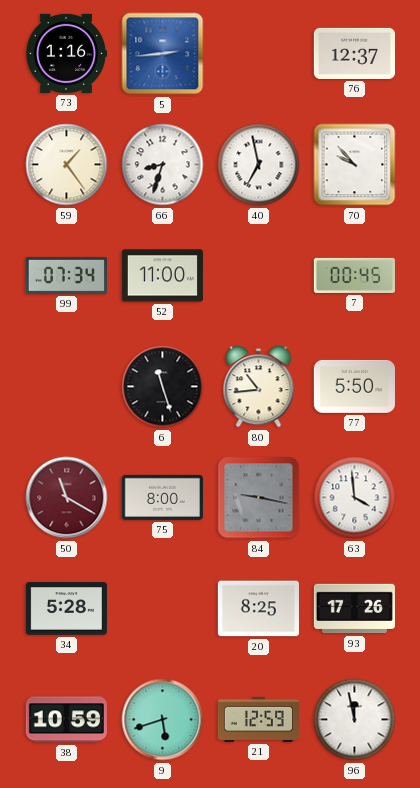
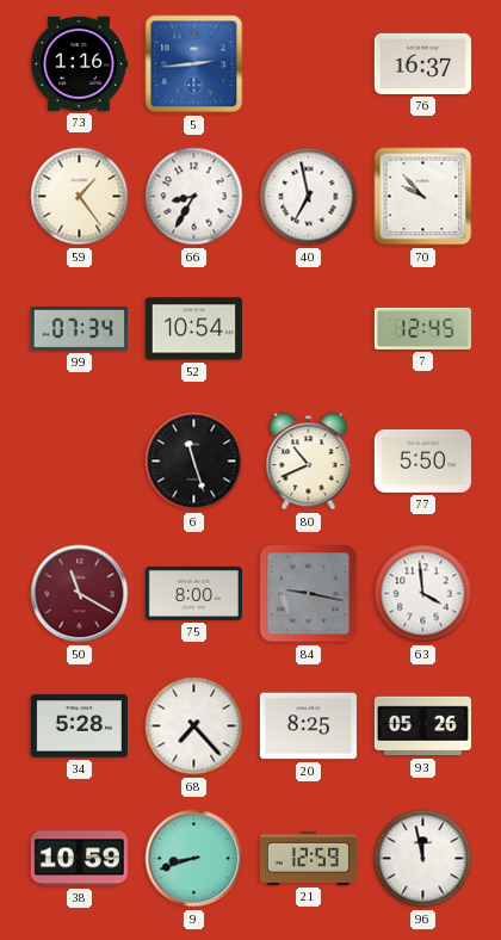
76: 12:37 -> 16:37
66: 8:33 -> 8:35
52: 11:00 -> 10:54
7: 00:45 -> 12:45
80: 10:44 -> 10:41
68: none -> 7:23
93: 17:26 -> 05:26
9: 5:42 -> 8:42
